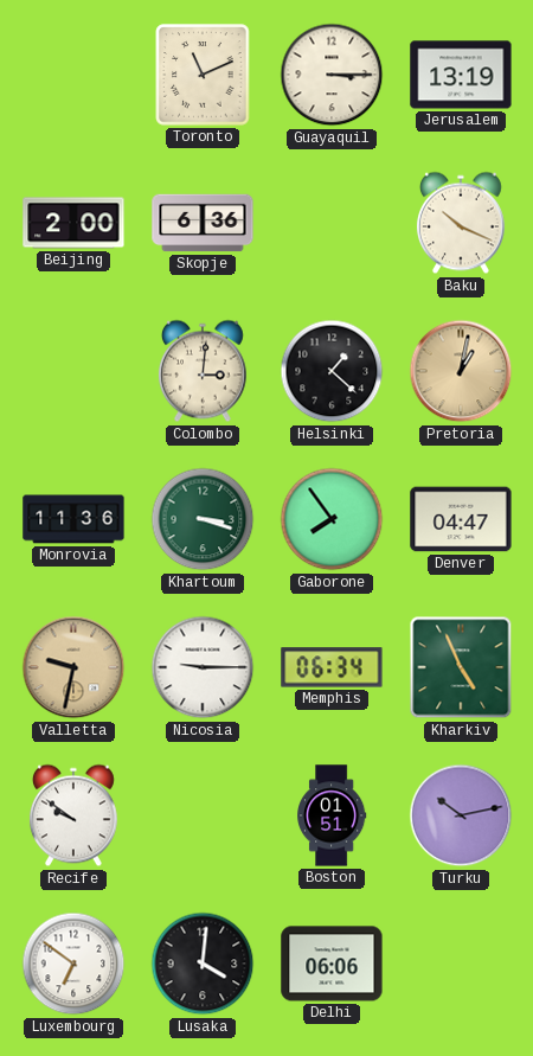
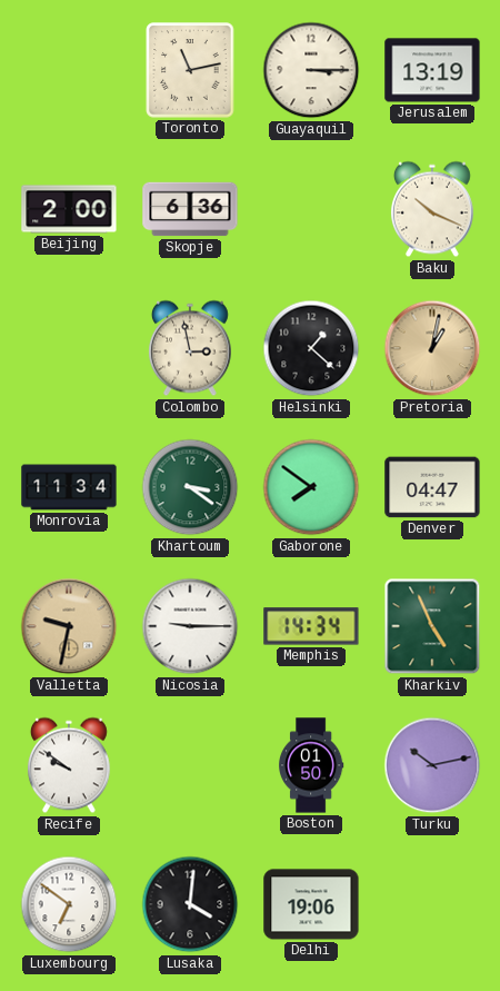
Toronto: 11:11 -> 11:13
Colombo: 3:01 -> 2:58
Monrovia: 11:36 -> 11:34
Khartoum: 3:18 -> 3:21
Gaborone: 7:54 -> 7:51
Memphis: 06:34 -> 14:34
Boston: 01:51 -> 01:50
Delhi: 06:06 -> 19:06
